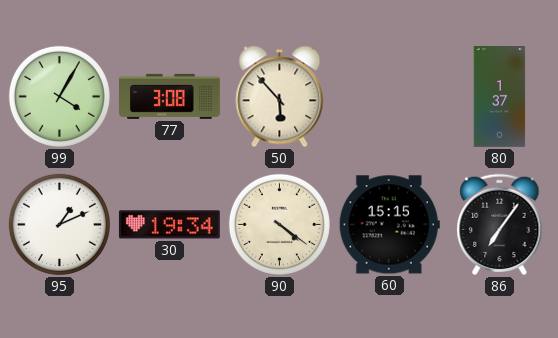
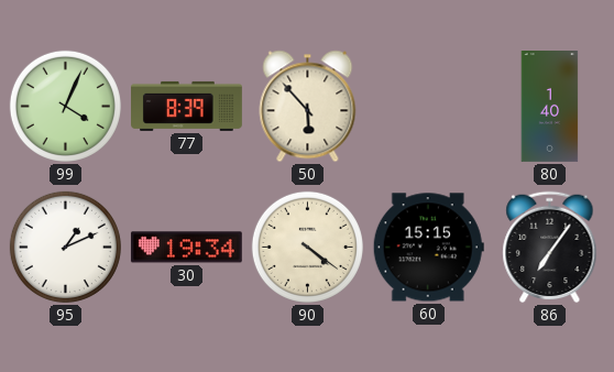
99: 4:05 -> 4:04
77: 3:08 -> 8:39
80: 1:37 -> 1:40
